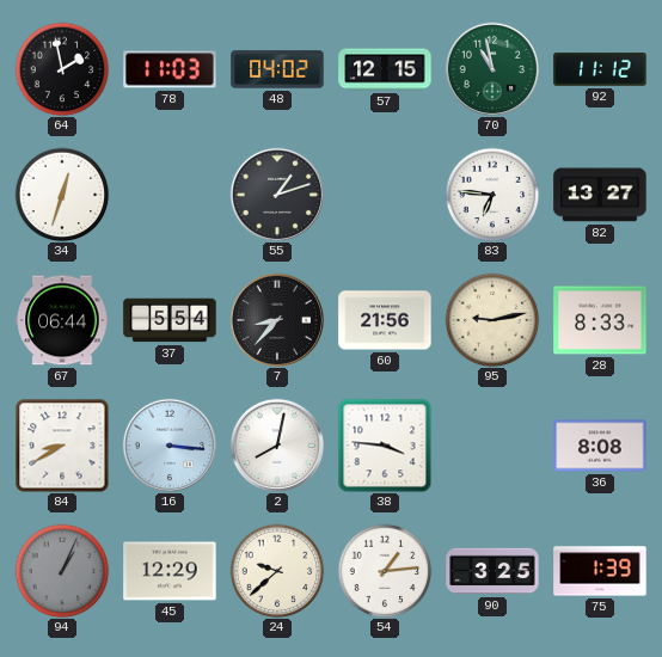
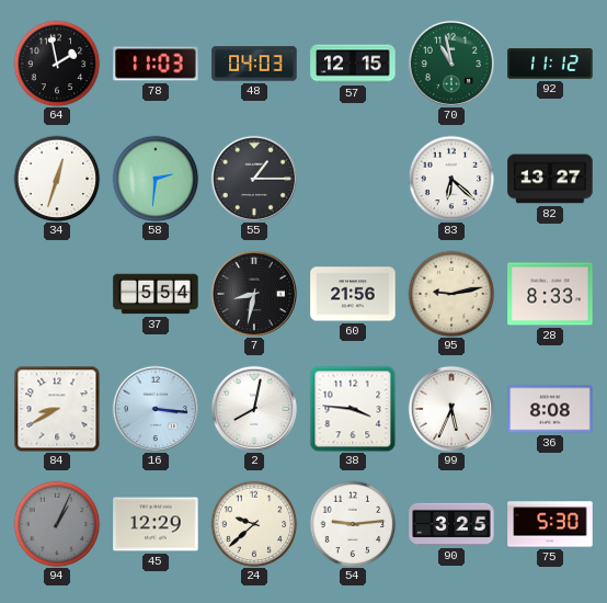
48: 04:02 -> 04:03
58: none -> 2:31
55: 1:12 -> 1:15
83: 6:46 -> 6:22
67: 06:44 -> none
7: 8:37 -> 8:32
99: none -> 5:34
54: 1:14 -> 9:14
75: 1:39 -> 5:30
